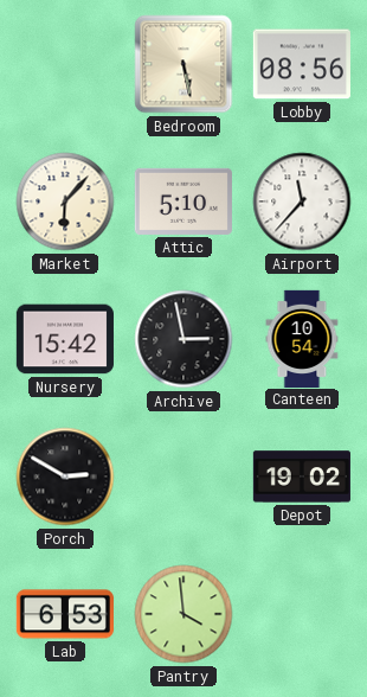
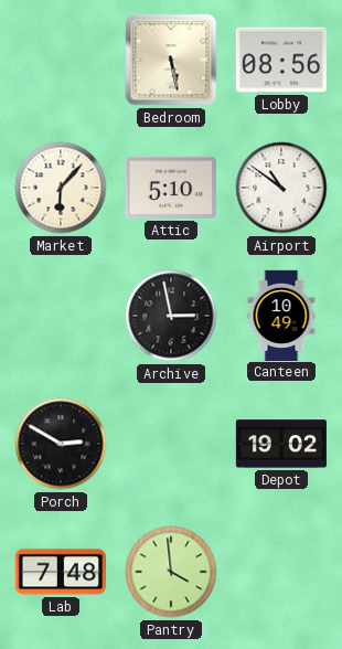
Airport: 11:37 -> 10:51
Nursery: 15:42 -> none
Canteen: 10:54 -> 10:49
Lab: 6:53 -> 7:48
